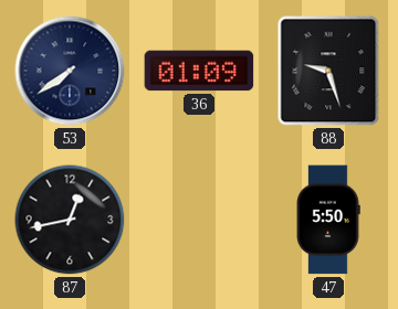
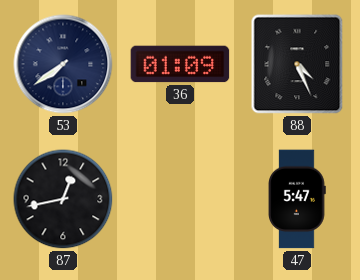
88: 9:27 -> 4:26
47: 5:50 -> 5:47
